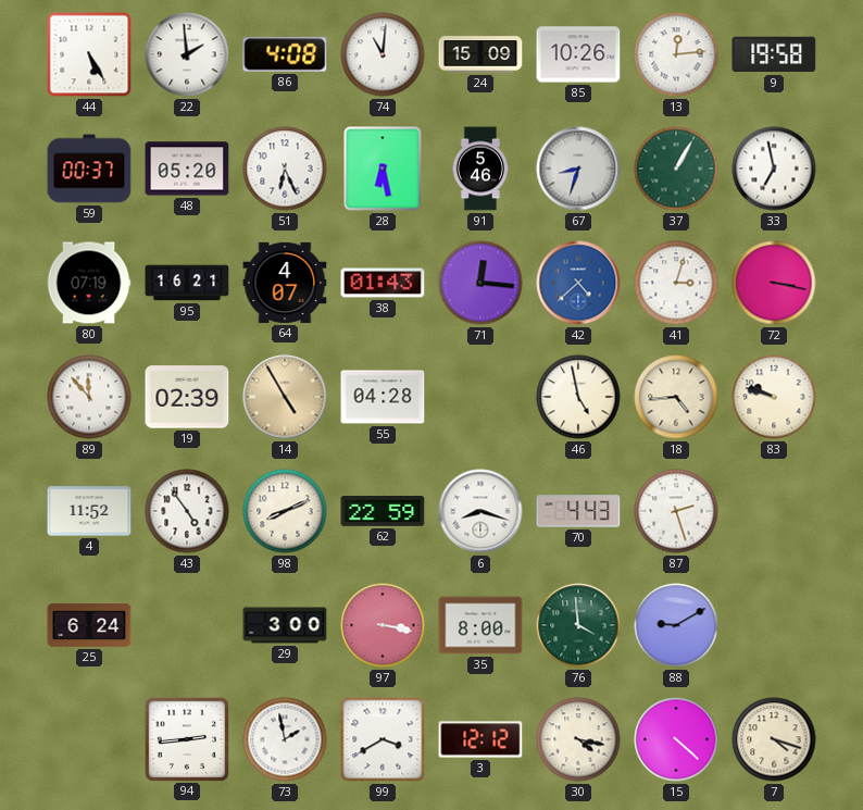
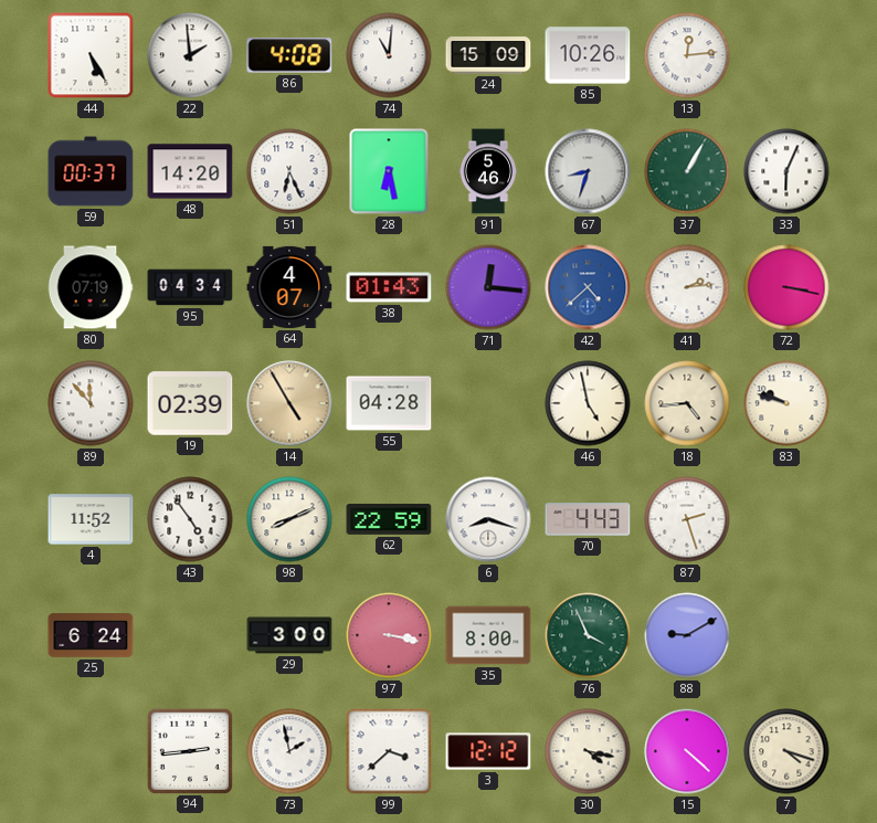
9: 19:58 -> none
48: 05:20 -> 14:20
33: 6:58 -> 6:04
95: 16:21 -> 04:34
41: 3:03 -> 2:14
76: 3:59 -> 3:56
99: 3:40 -> 3:38
